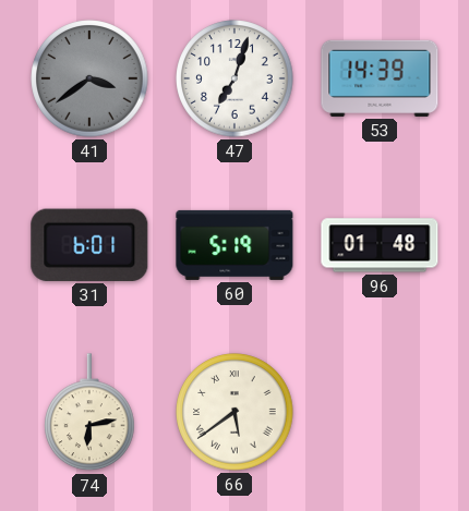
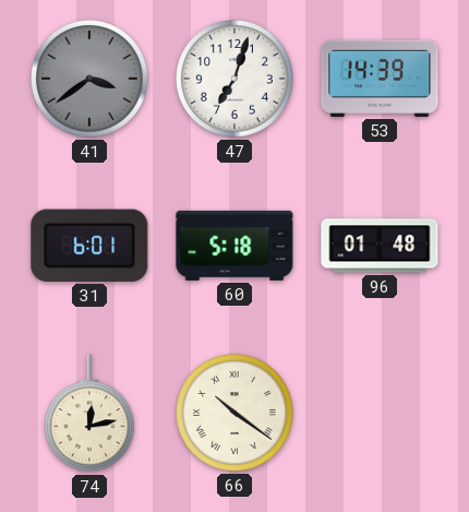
60: 5:19 -> 5:18
74: 6:13 -> 12:13
66: 5:39 -> 10:21
